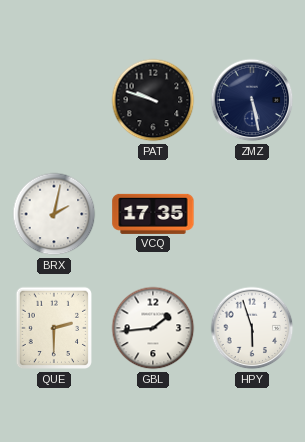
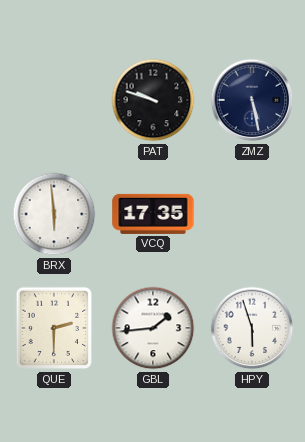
BRX: 2:02 -> 5:59
